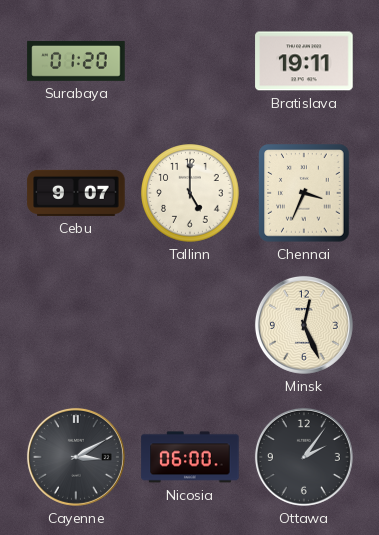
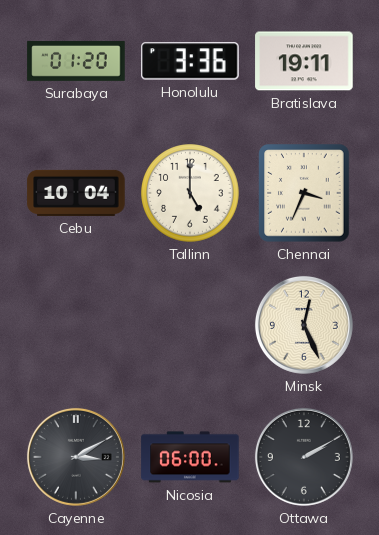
Honolulu: none -> 3:36
Cebu: 9:07 -> 10:04
Ottawa: 2:06 -> 2:10
